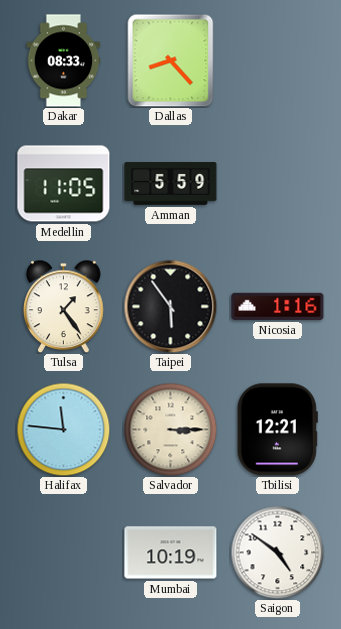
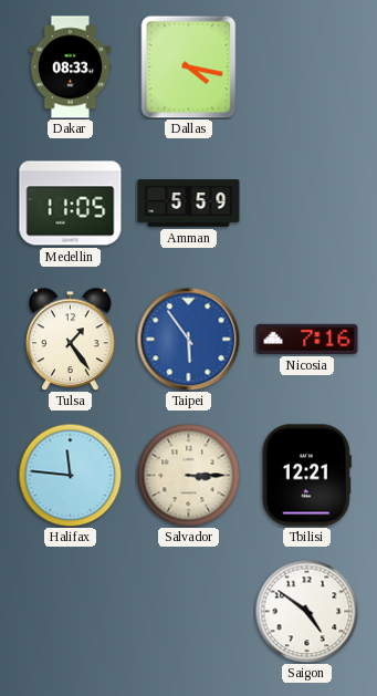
Dallas: 8:23 -> 4:17
Taipei dial: black -> blue
Nicosia: 1:16 -> 7:16
Mumbai: 10:19 -> none
